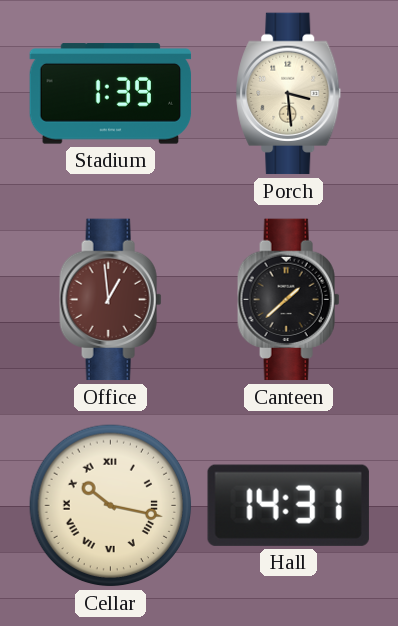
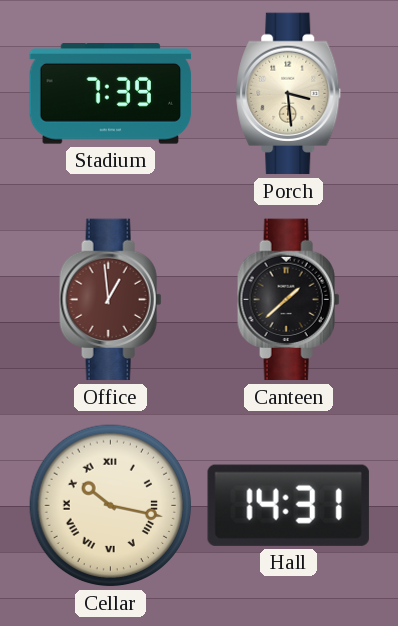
Stadium: 1:39 -> 7:39
